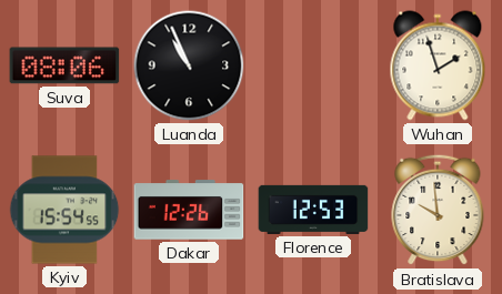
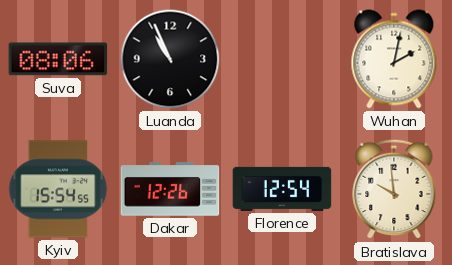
Wuhan: 1:57 -> 2:02
Florence: 12:53 -> 12:54
